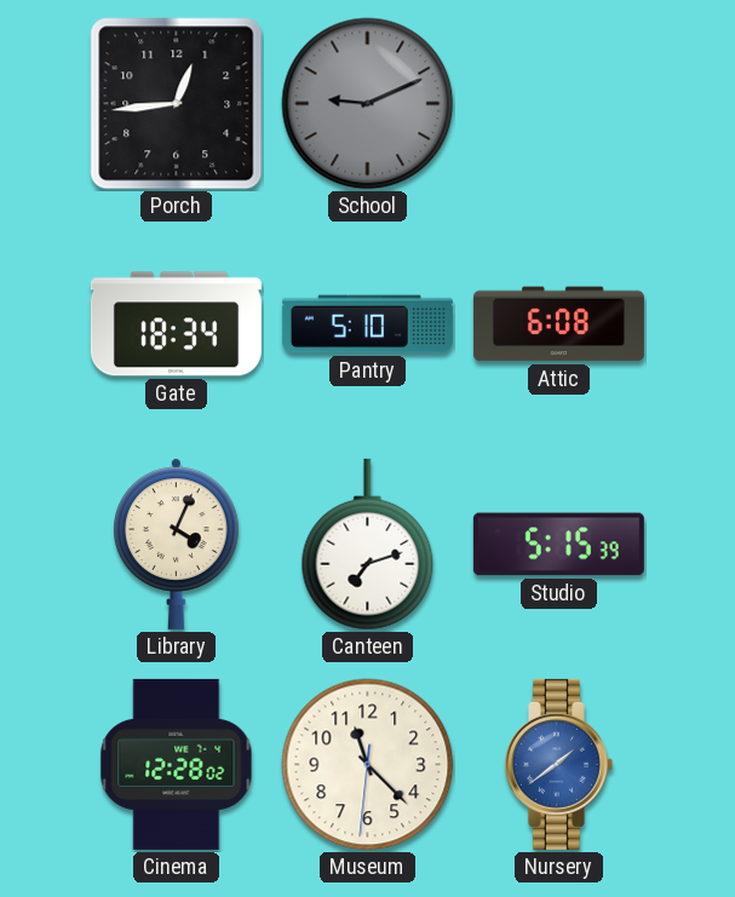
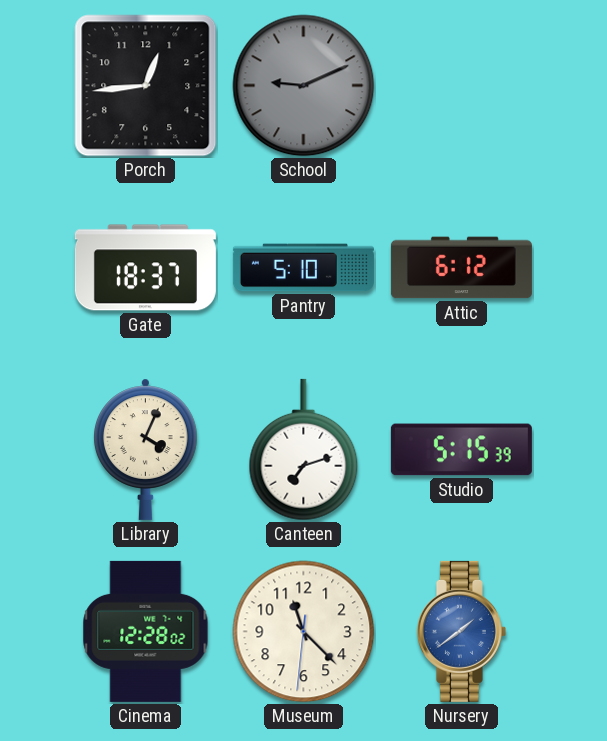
Gate: 18:34 -> 18:37
Attic: 6:08 -> 6:12
